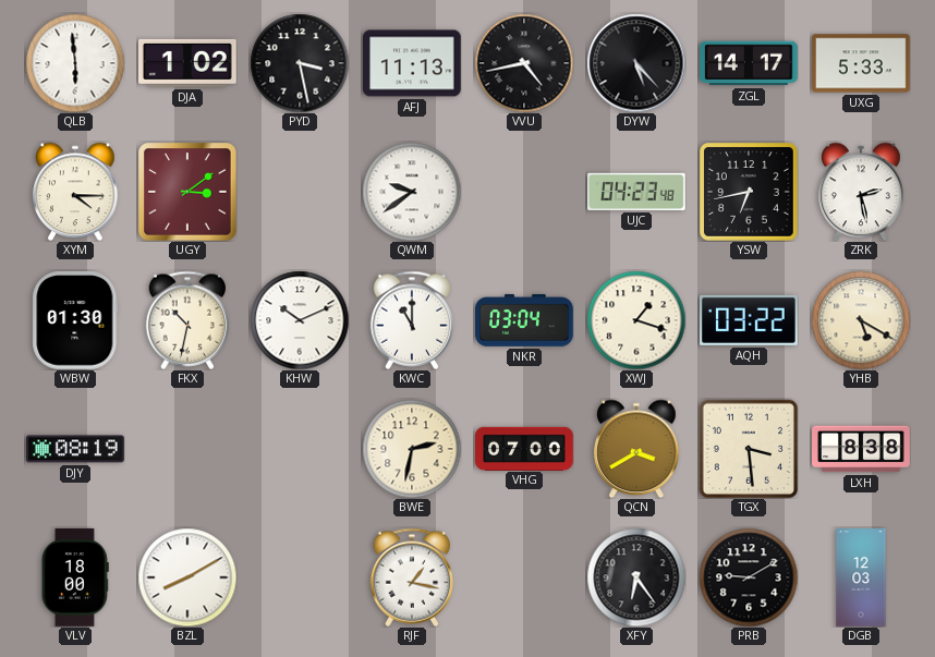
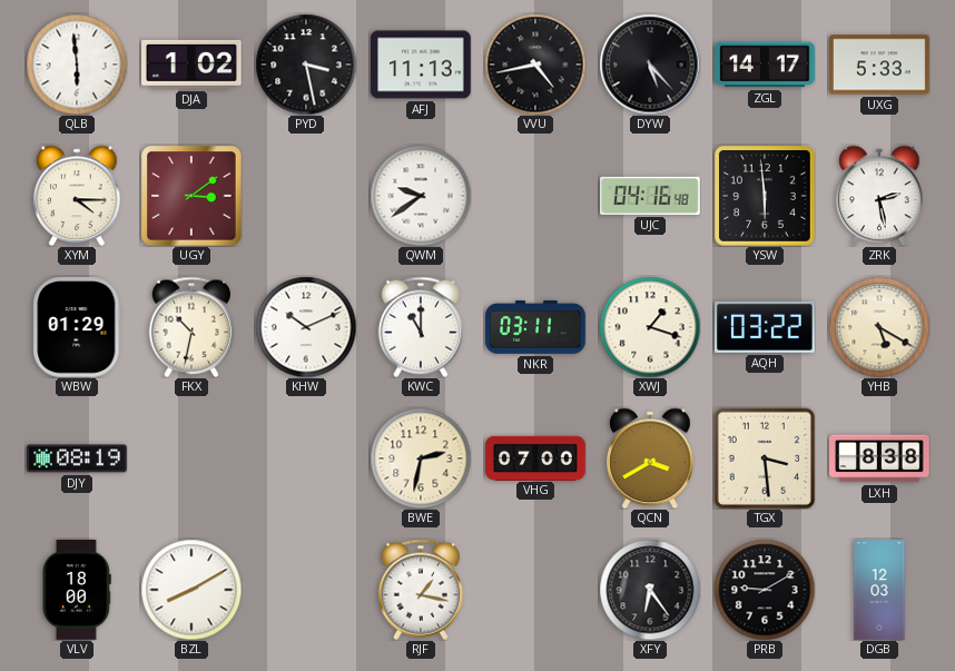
UJC: 04:23 -> 04:16
YSW: 6:43 -> 5:59
WBW: 01:30 -> 01:29
NKR: 03:04 -> 03:11
